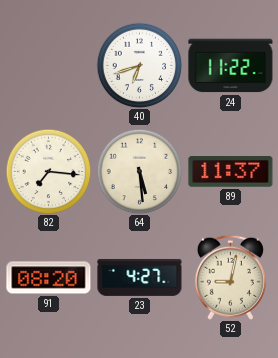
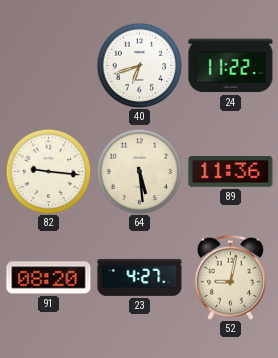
82: 7:16 -> 9:16
89: 11:37 -> 11:36
